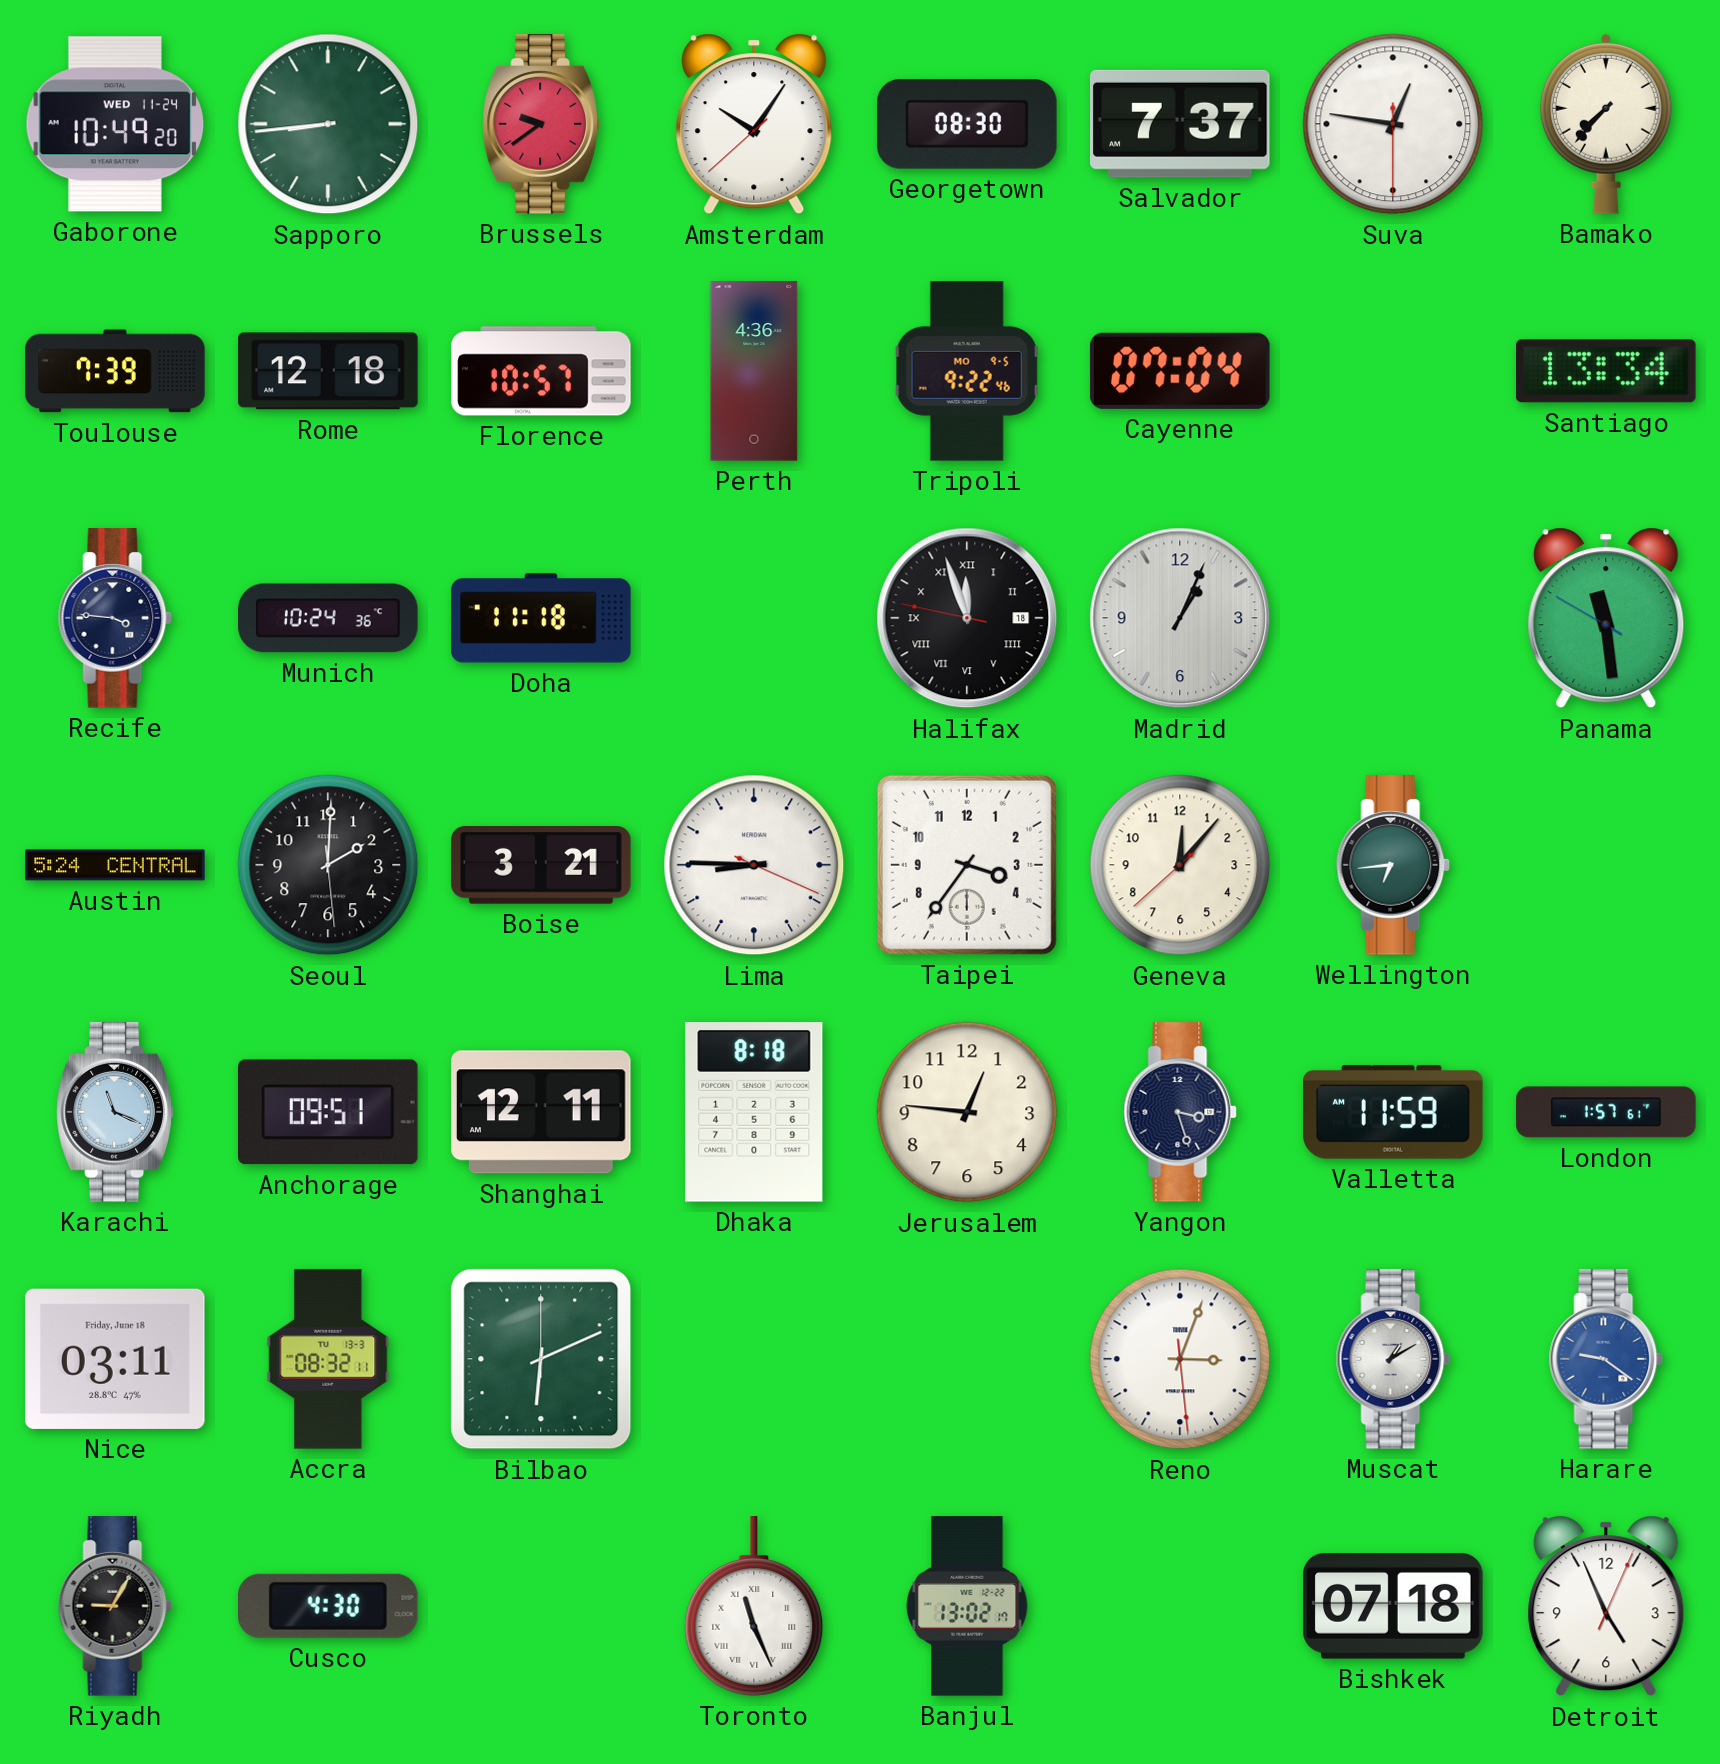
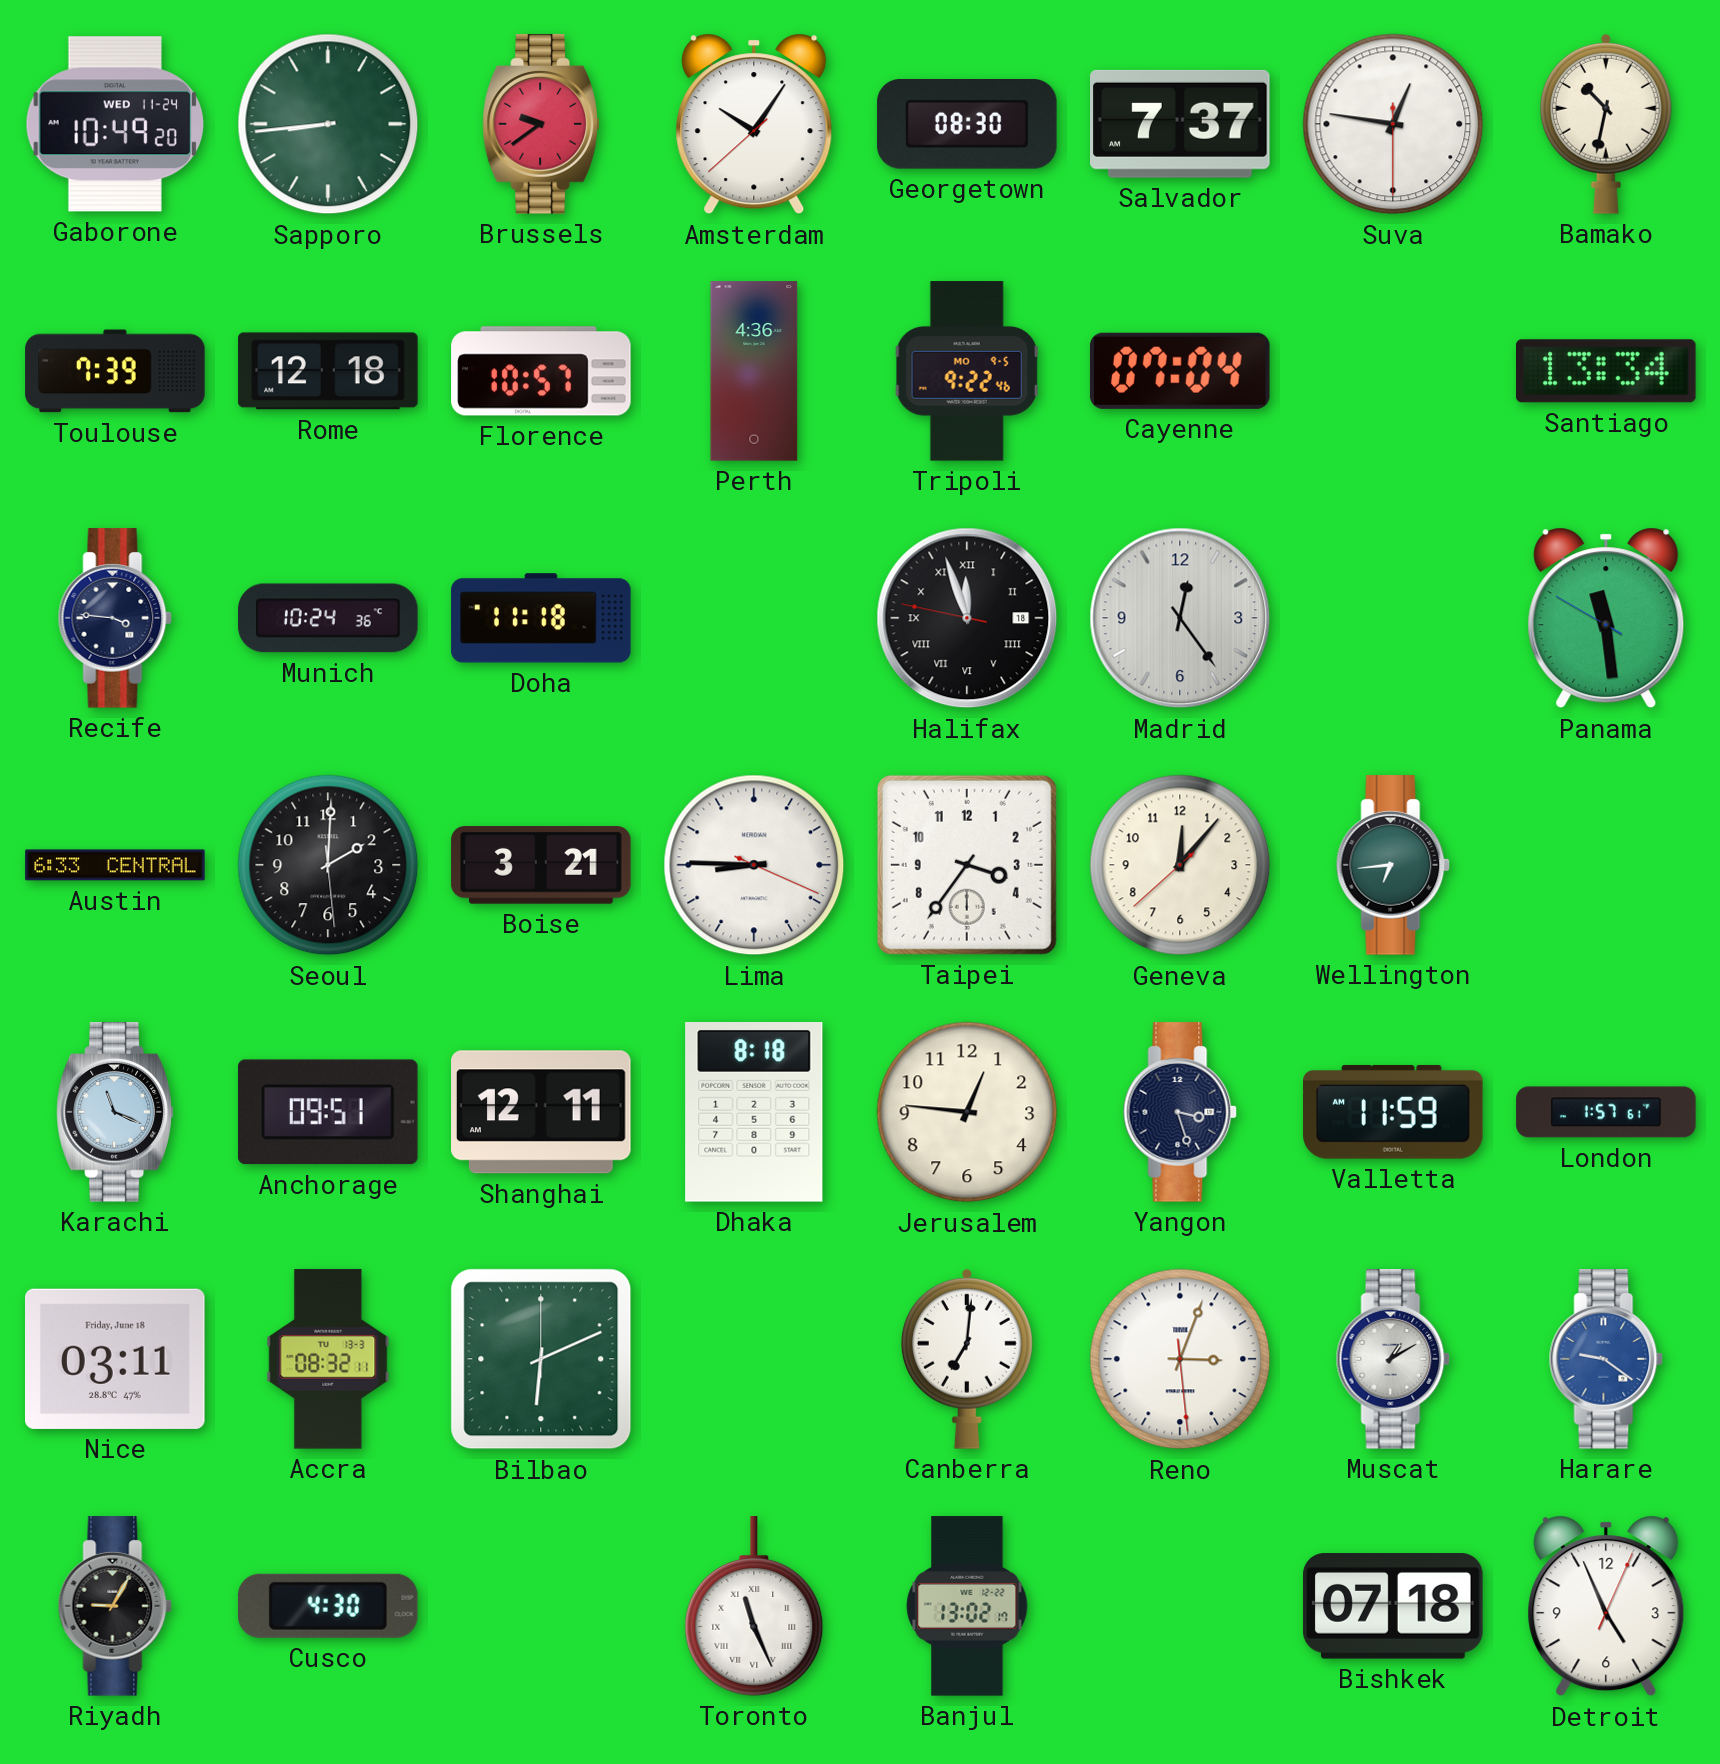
Bamako: 7:37 -> 10:32
Madrid: 1:04 -> 12:24
Austin: 5:24 -> 6:33
Canberra: none -> 7:01
